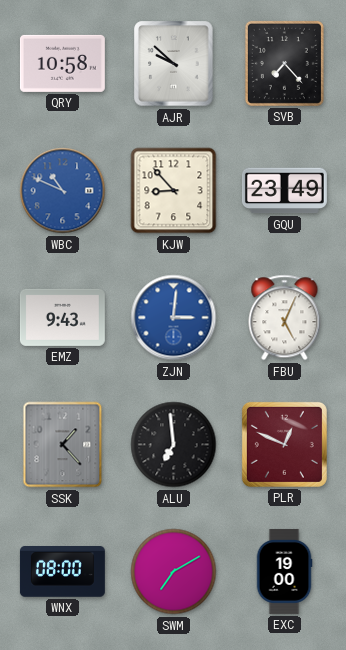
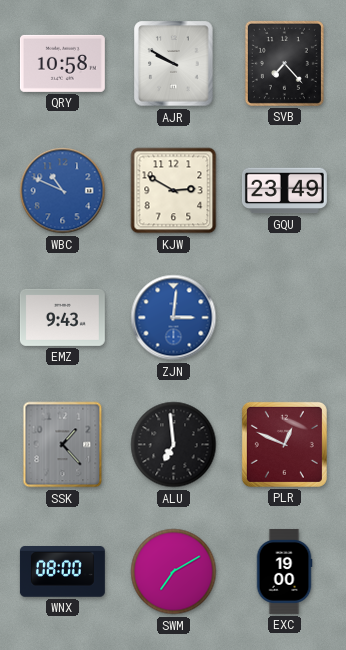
AJR: 9:52 -> 9:50
KJW: 8:53 -> 2:50
FBU: 5:04 -> none
